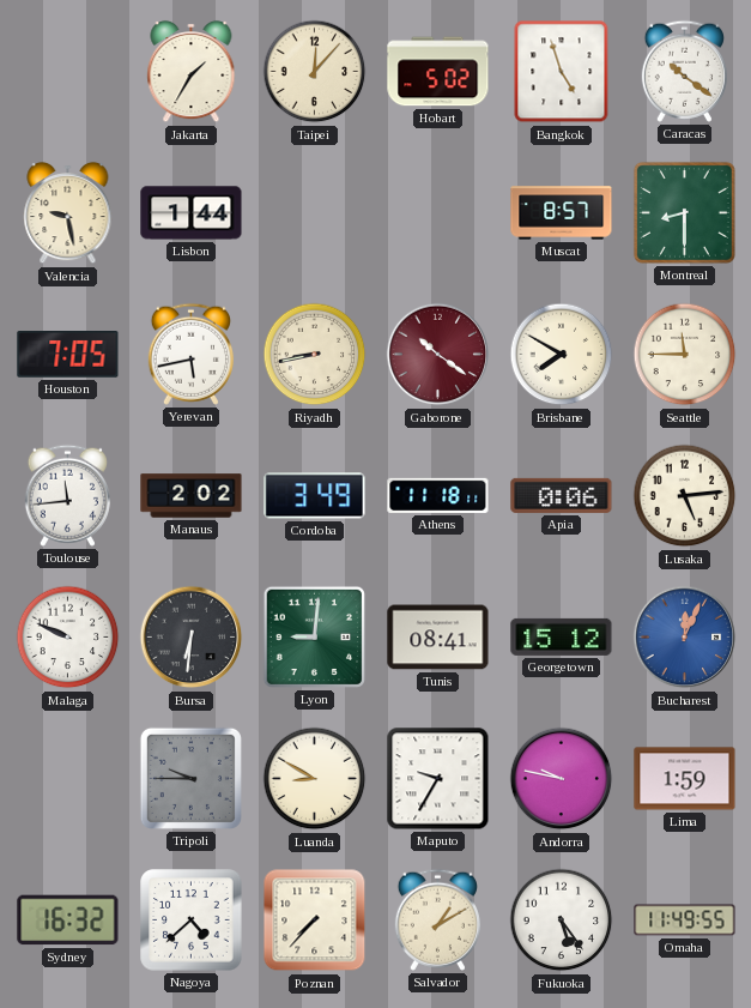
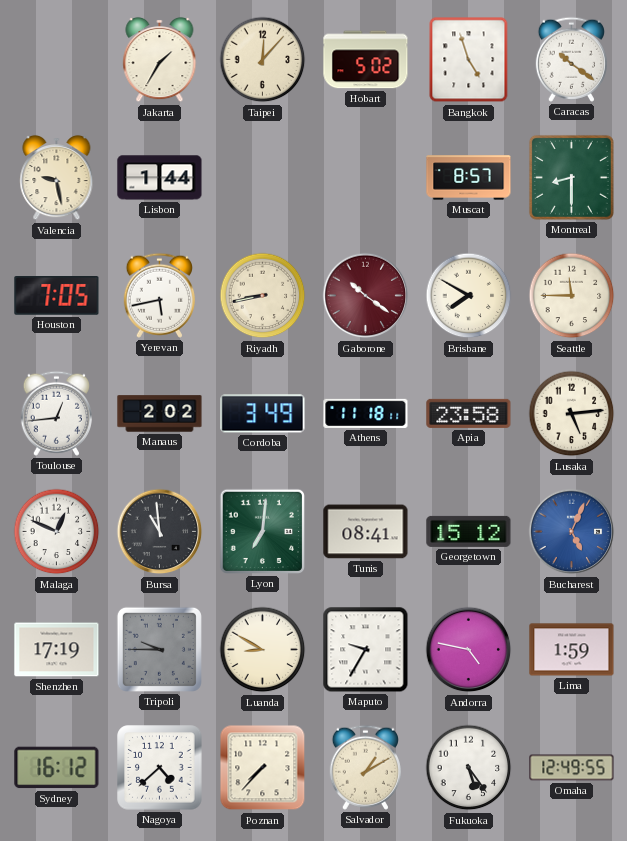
Toulouse: 11:44 -> 12:44
Apia: 0:06 -> 23:58
Malaga: 9:49 -> 12:49
Bursa: 6:31 -> 10:59
Lyon: 9:01 -> 7:01
Bucharest: 12:04 -> 5:04
Shenzhen: none -> 17:19
Andorra: 9:47 -> 4:47
Sydney: 16:32 -> 16:12
Omaha: 11:49 -> 12:49
